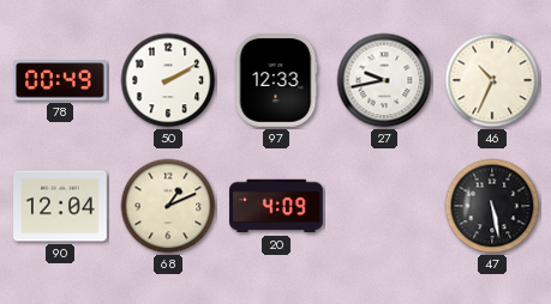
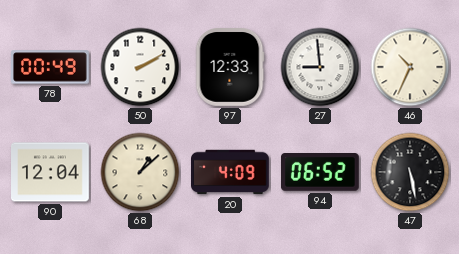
27: 9:43 -> 8:59
68: 1:11 -> 1:08
94: none -> 06:52
